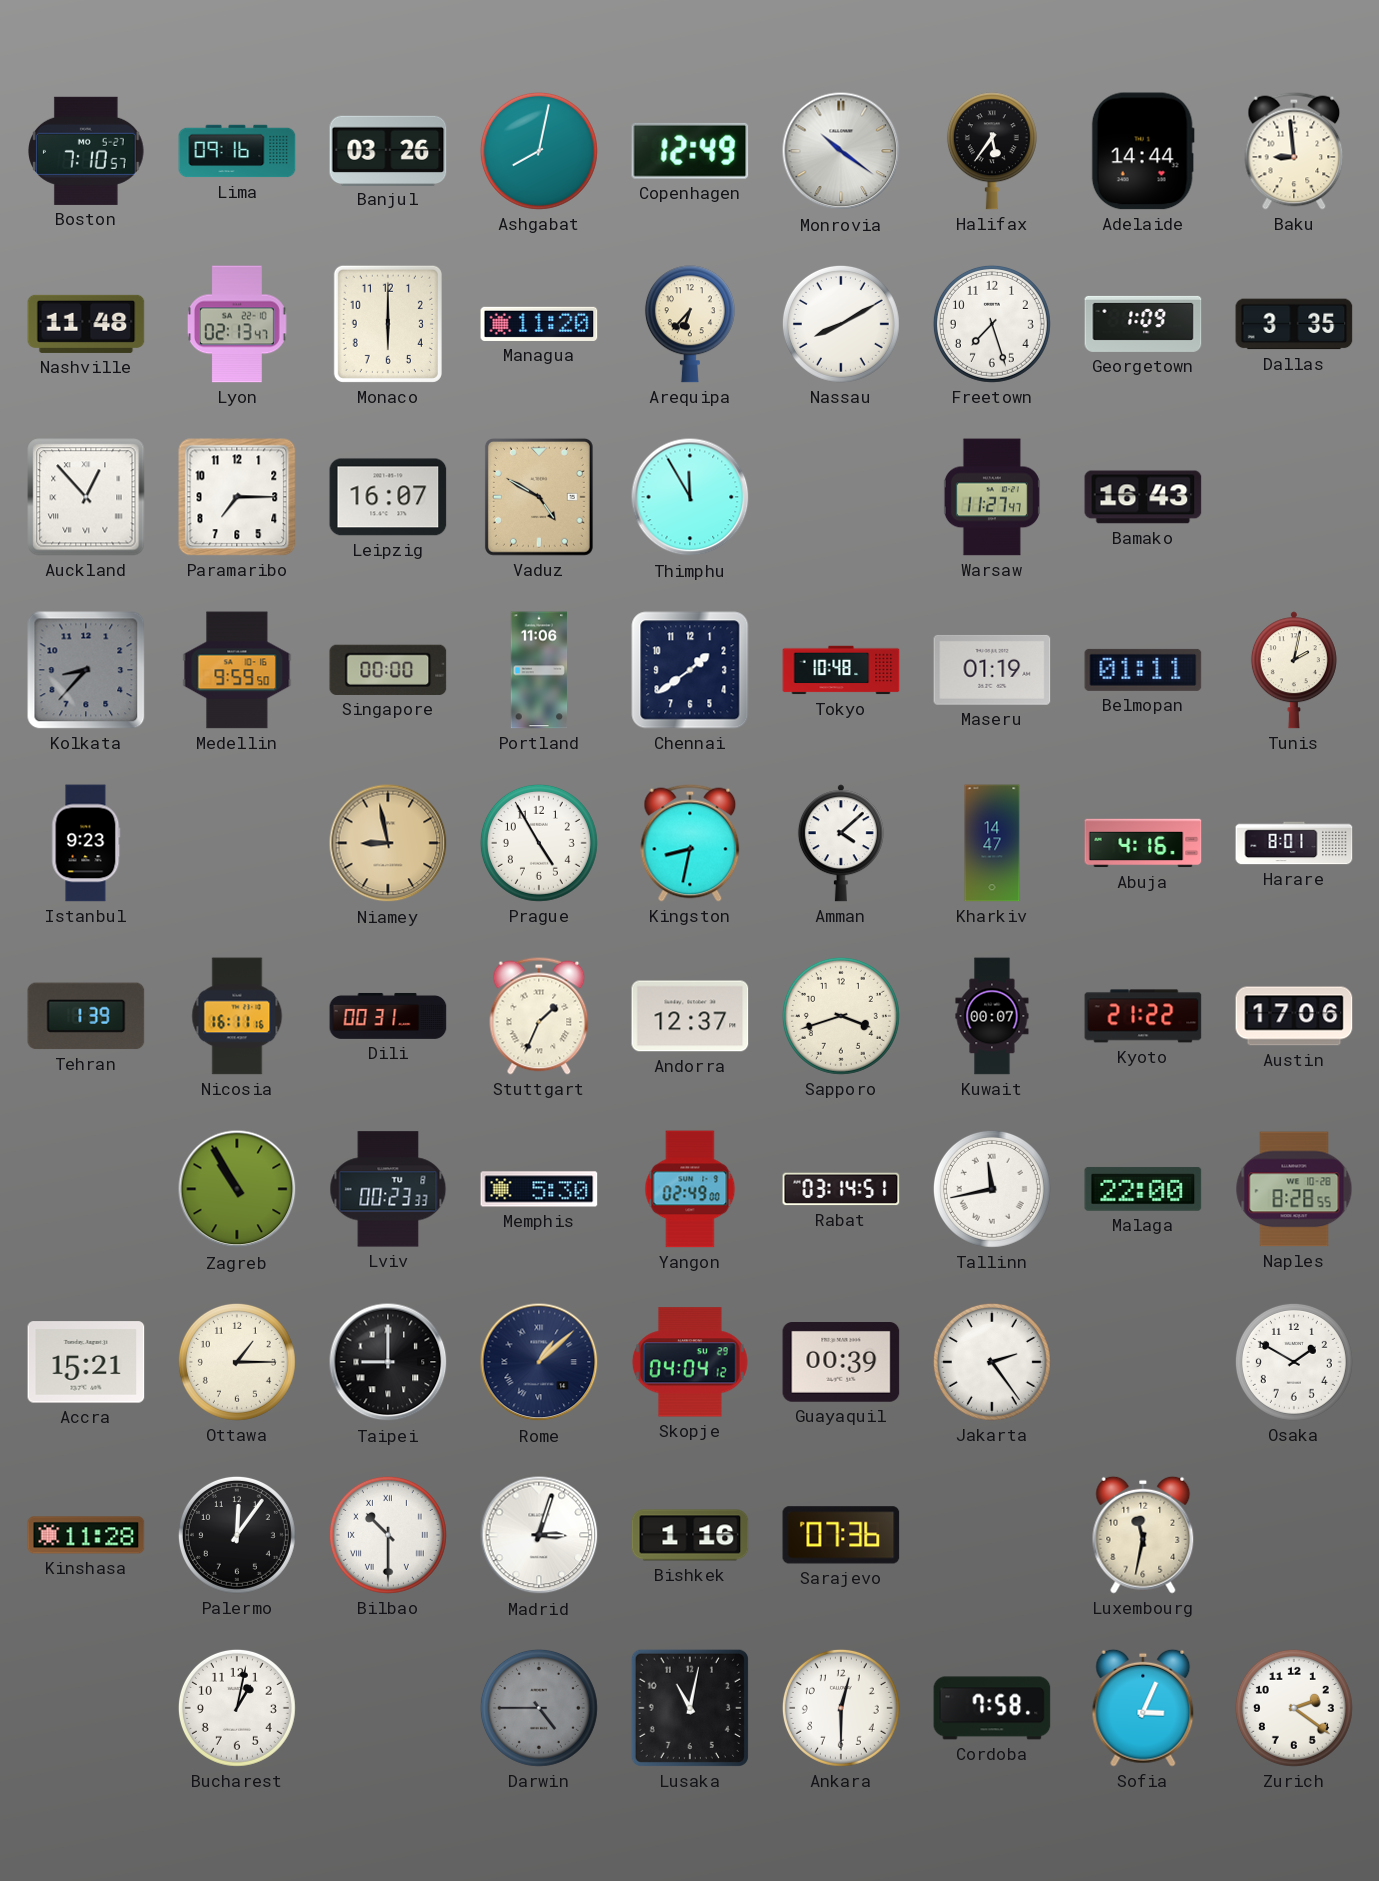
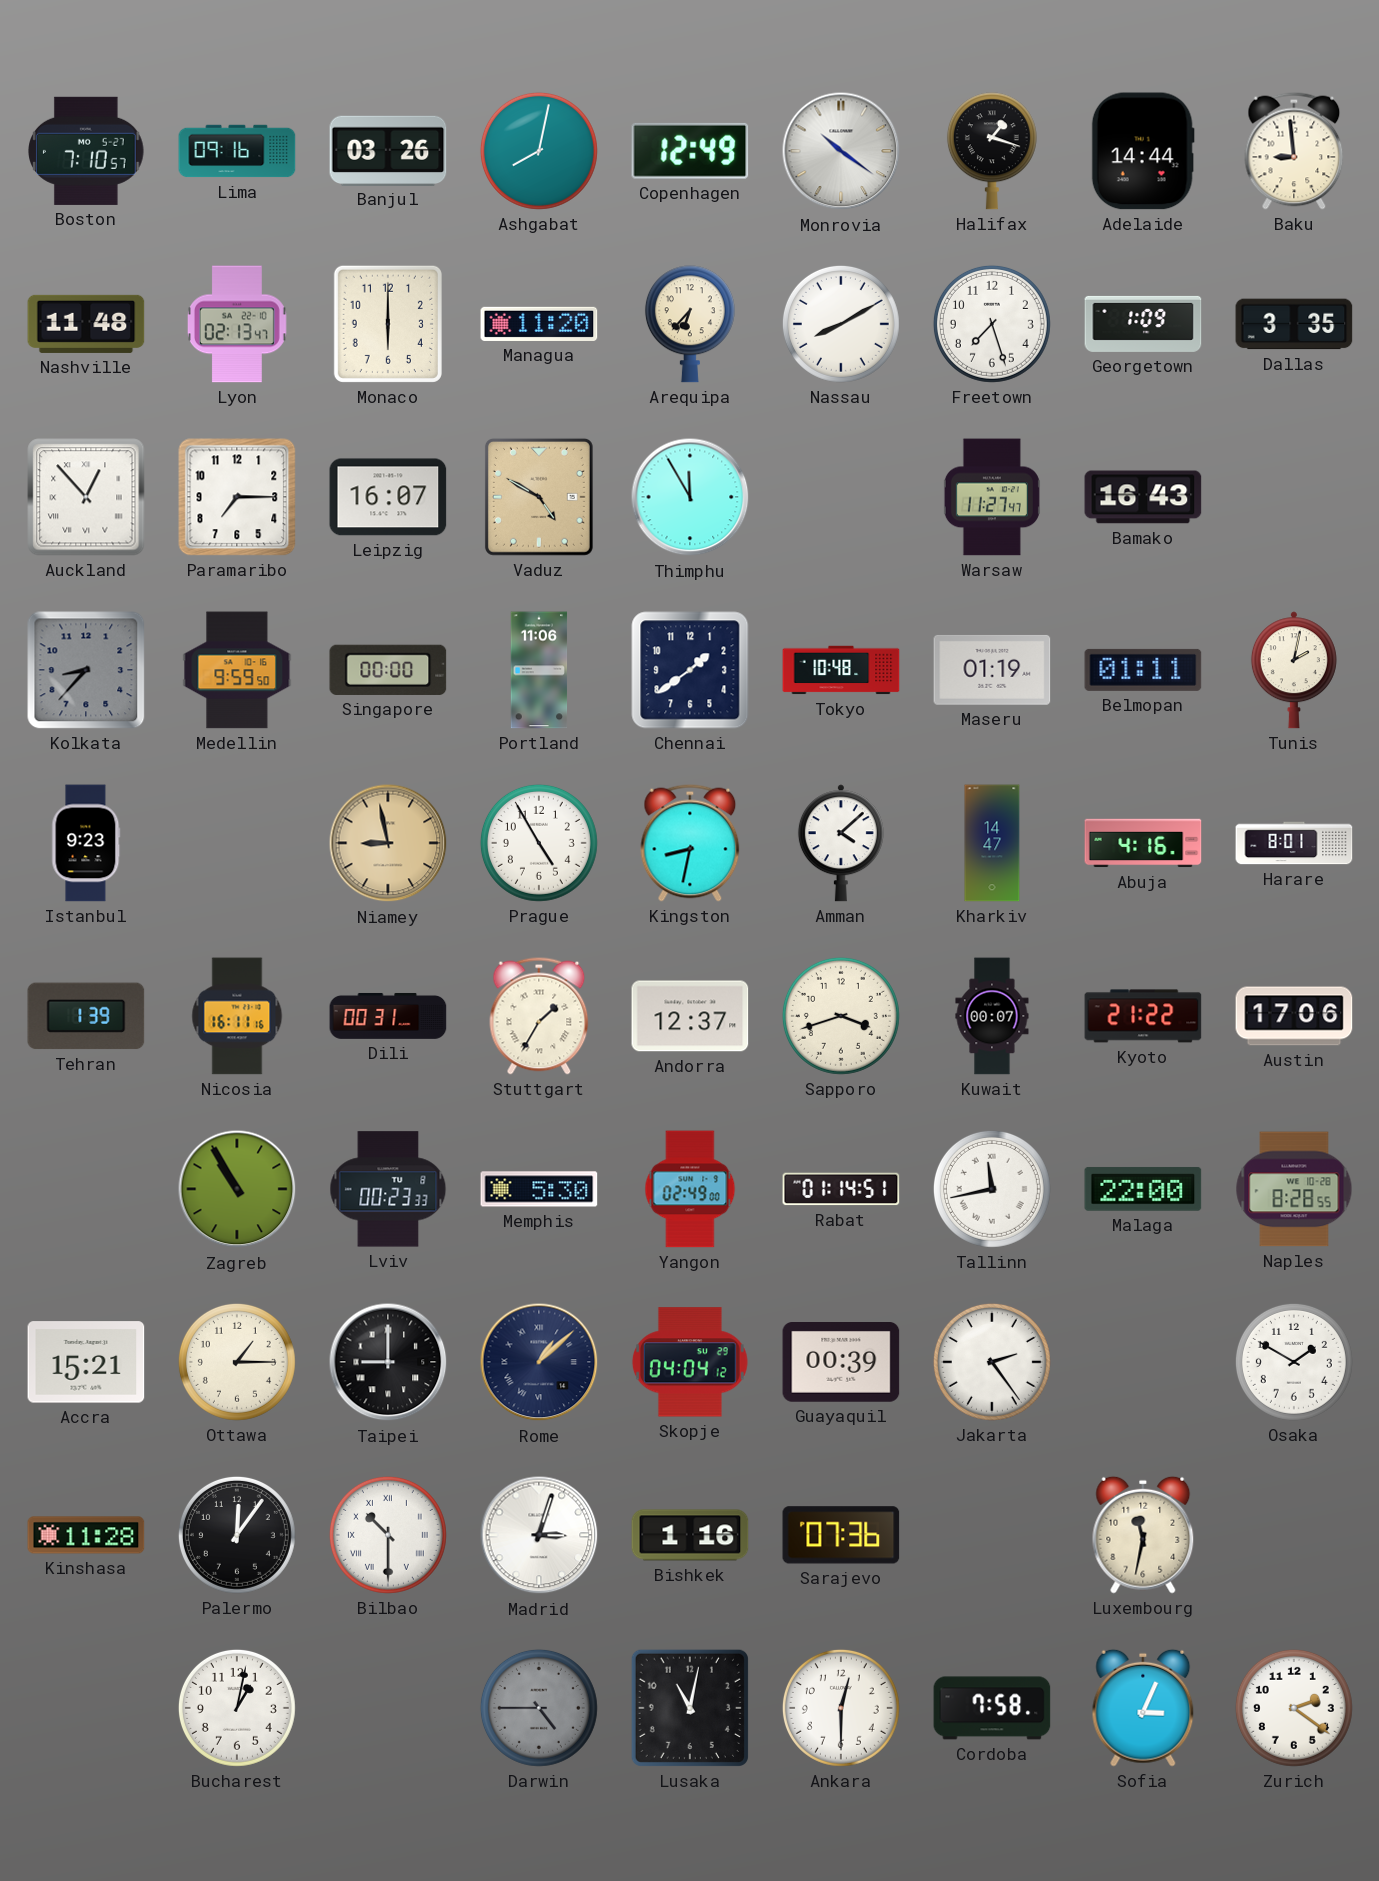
Halifax: 5:36 -> 1:18
Stuttgart: 1:34 -> 1:35
Rabat: 03:14 -> 01:14
